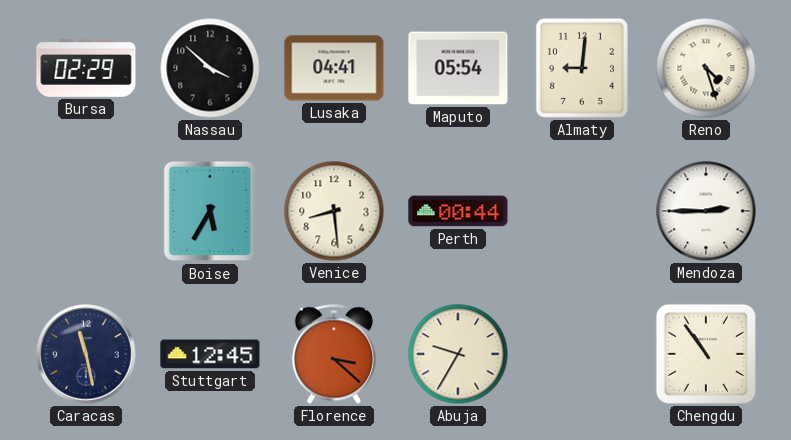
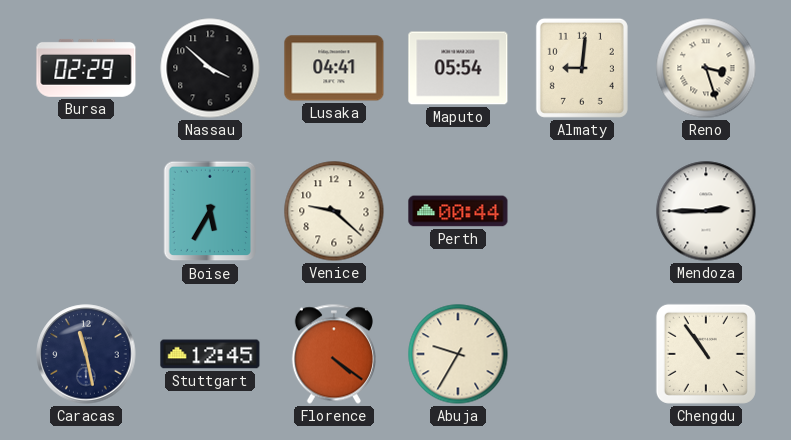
Reno: 4:27 -> 3:27
Venice: 8:29 -> 9:22
Florence: 3:22 -> 4:21
